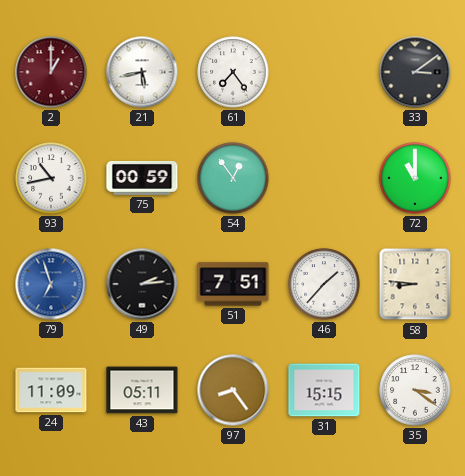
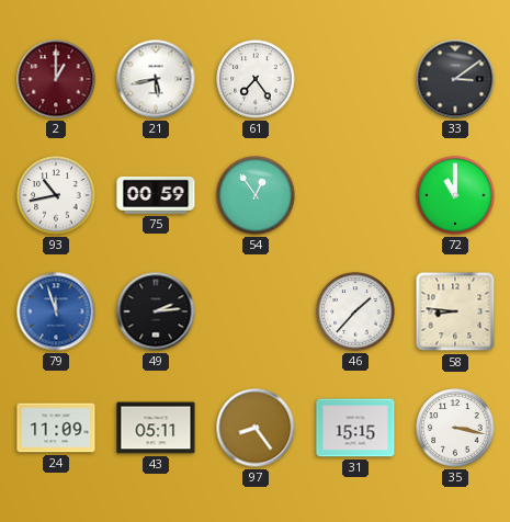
79: 6:57 -> 11:57
51: 7:51 -> none
35: 3:21 -> 3:17
